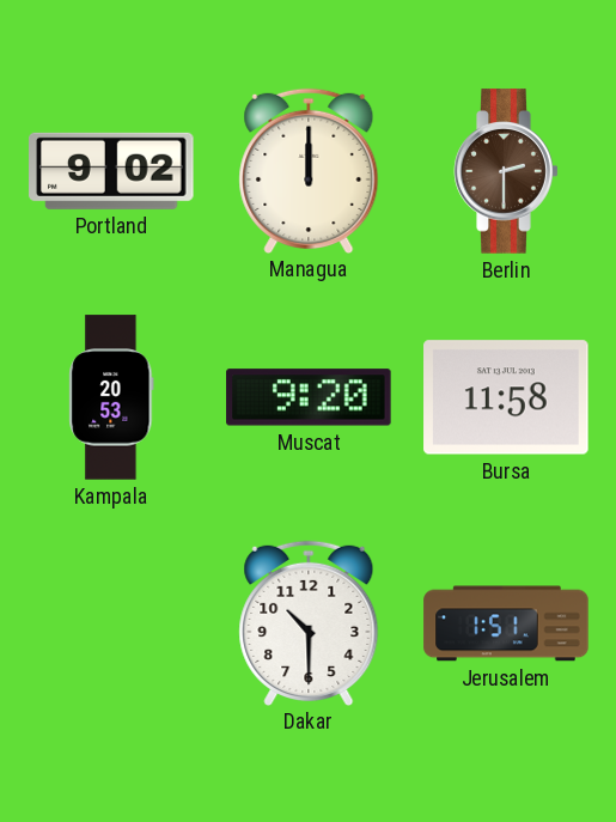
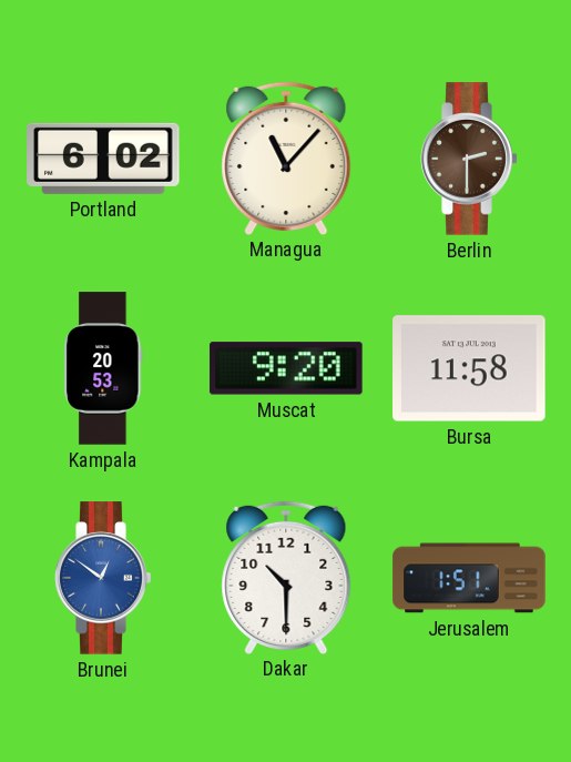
Portland: 9:02 -> 6:02
Managua: 12:00 -> 11:07
Brunei: none -> 12:51
